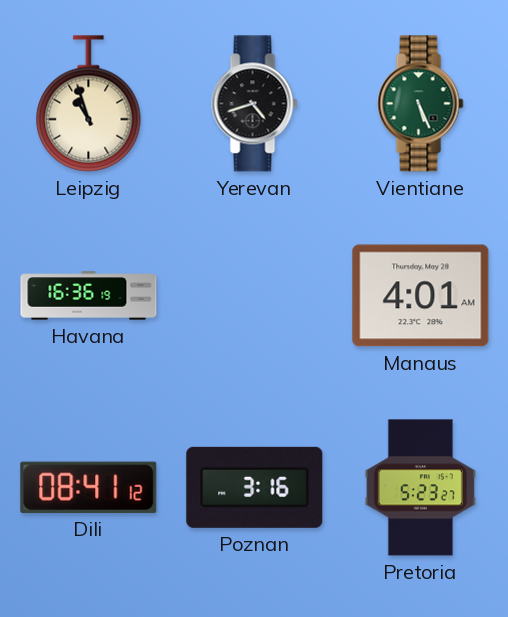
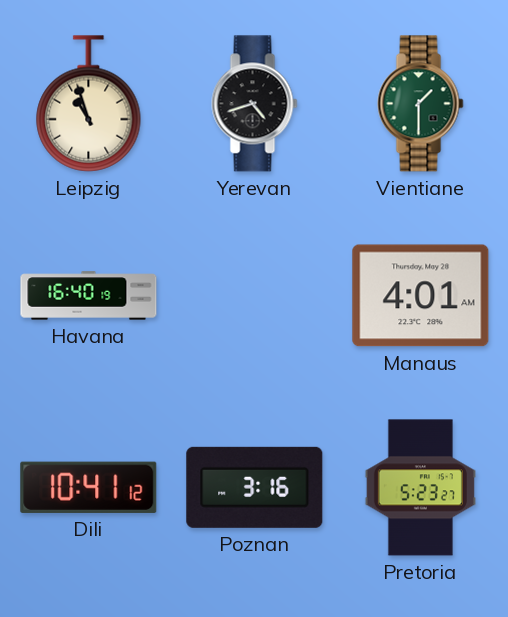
Vientiane: 5:26 -> 1:30
Havana: 16:36 -> 16:40
Dili: 08:41 -> 10:41
